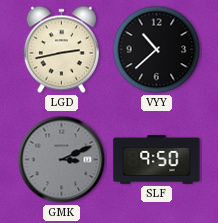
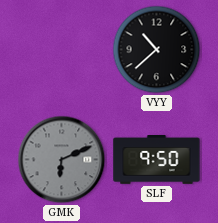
LGD: 2:43 -> none
GMK: 3:11 -> 6:11
